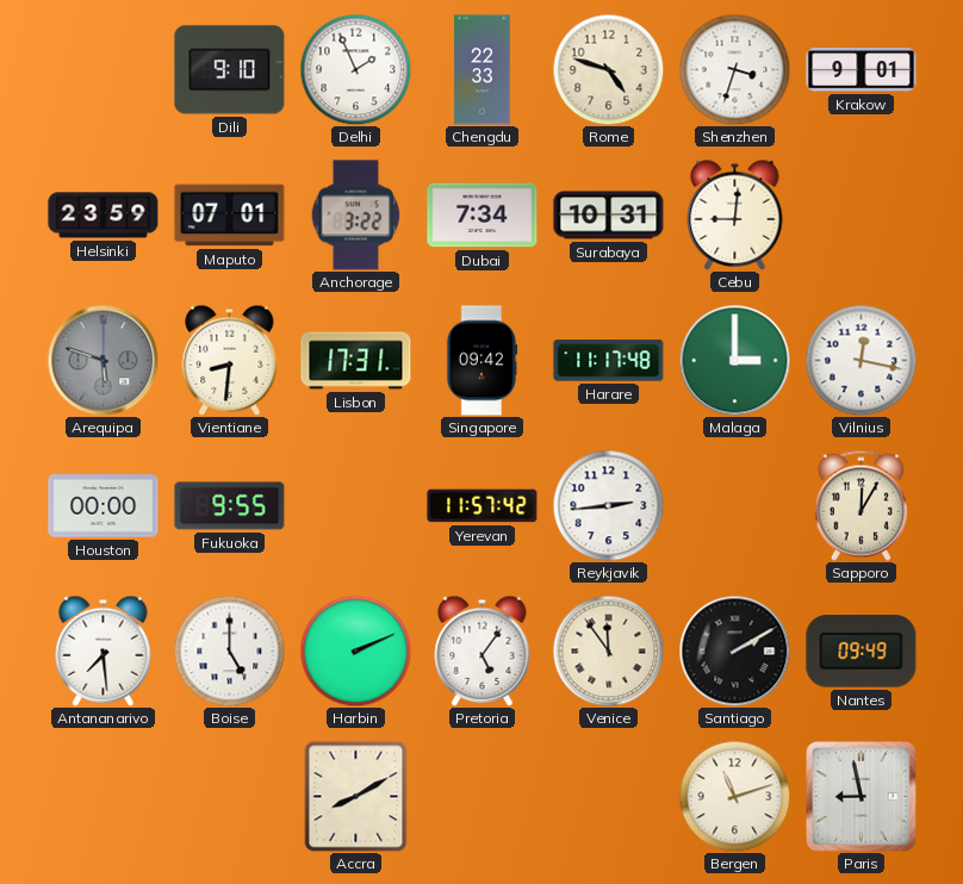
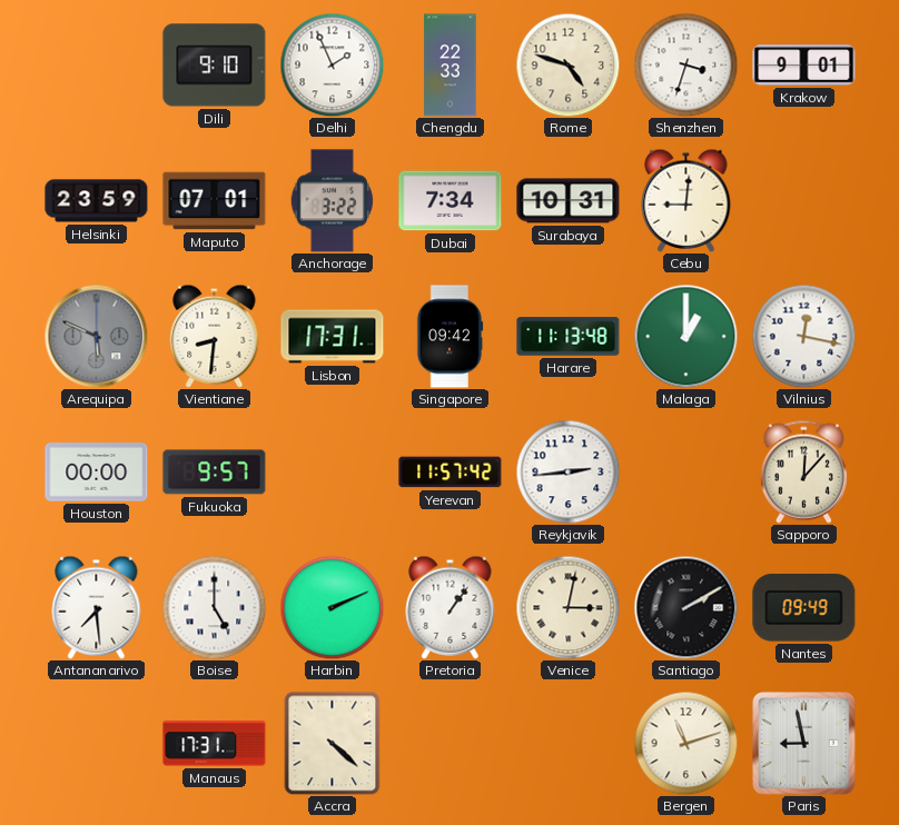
Arequipa: 5:48 -> 5:49
Harare: 11:17 -> 11:13
Malaga: 3:00 -> 1:00
Fukuoka: 9:55 -> 9:57
Sapporo: 12:05 -> 12:07
Pretoria: 5:06 -> 1:06
Venice: 11:54 -> 3:02
Manaus: none -> 17:31
Accra: 8:10 -> 4:22
